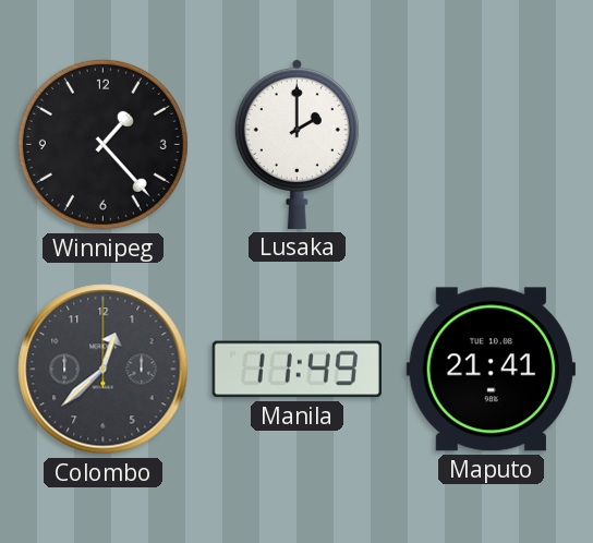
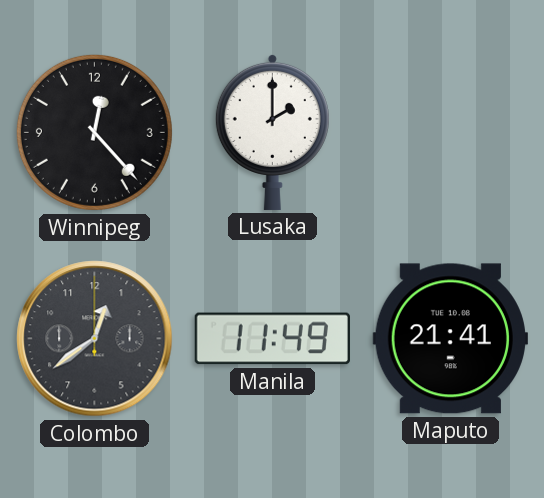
Winnipeg: 1:23 -> 12:23
Colombo: 12:38 -> 12:39
